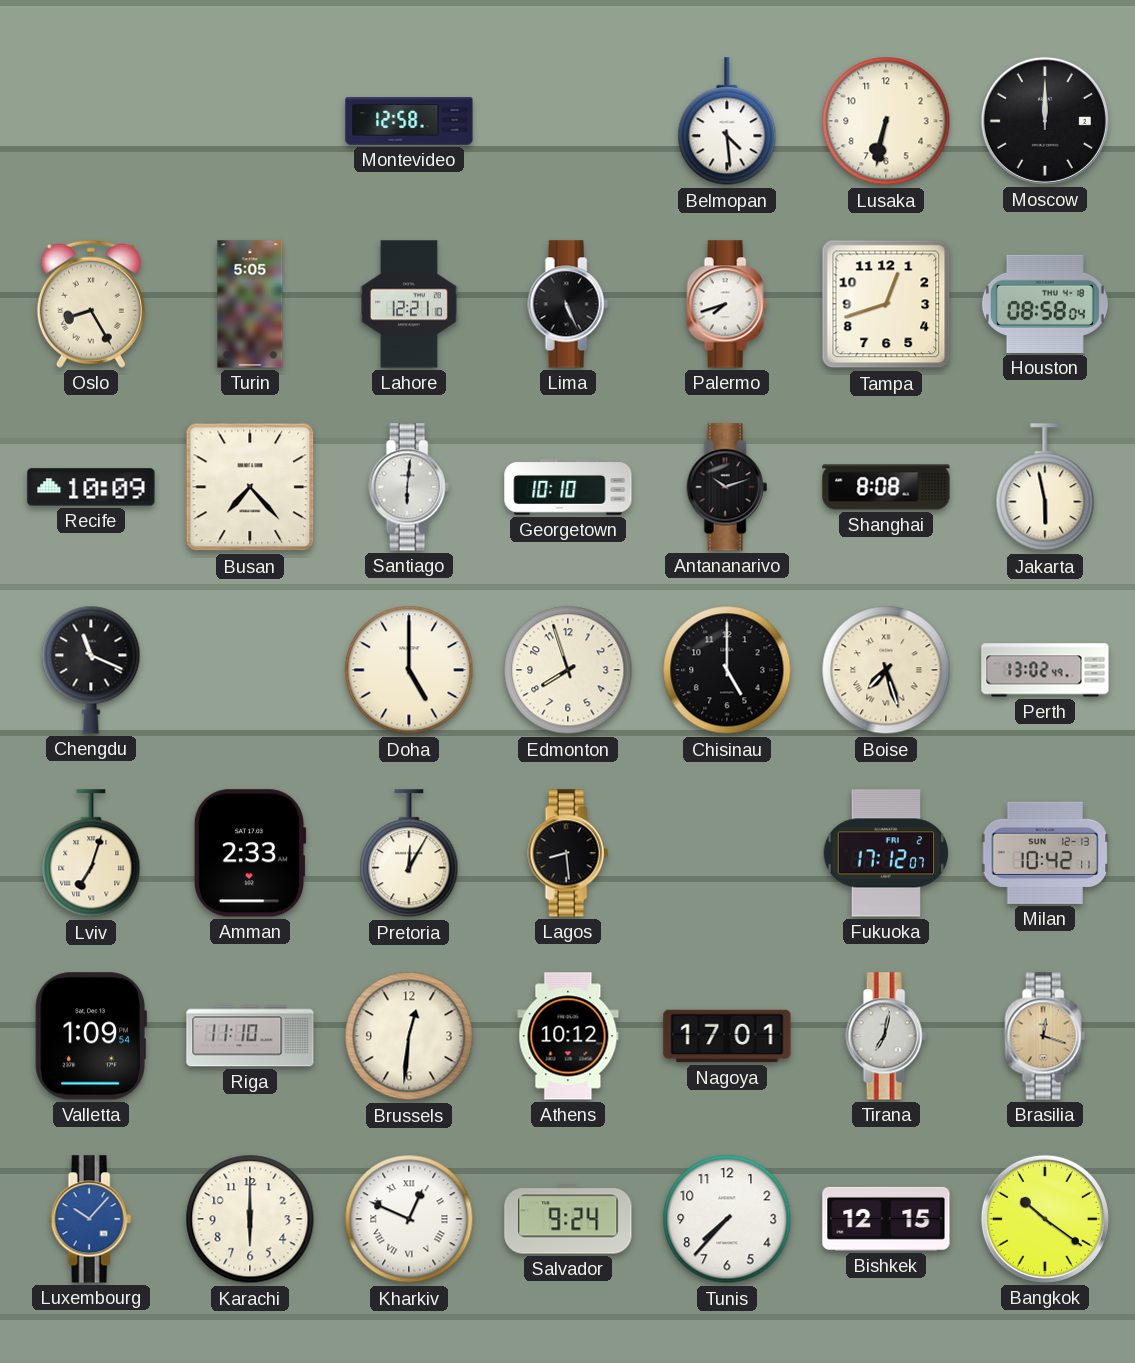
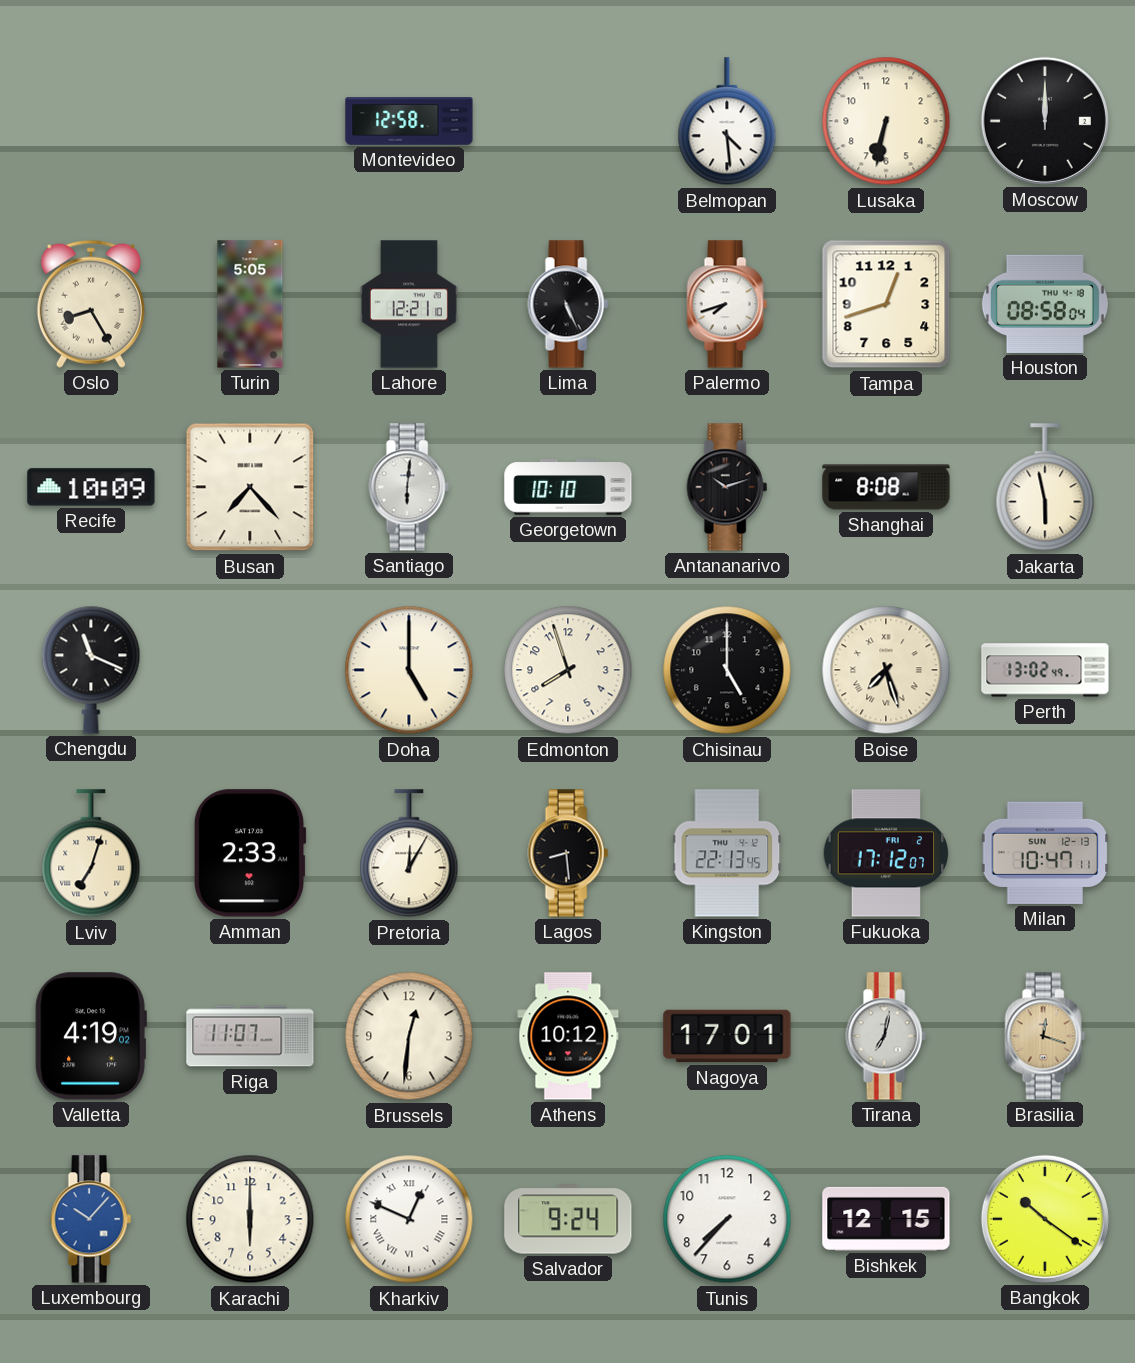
Kingston: none -> 22:13
Milan: 10:42 -> 10:47
Valletta: 1:09 -> 4:19
Riga: 11:10 -> 11:07
